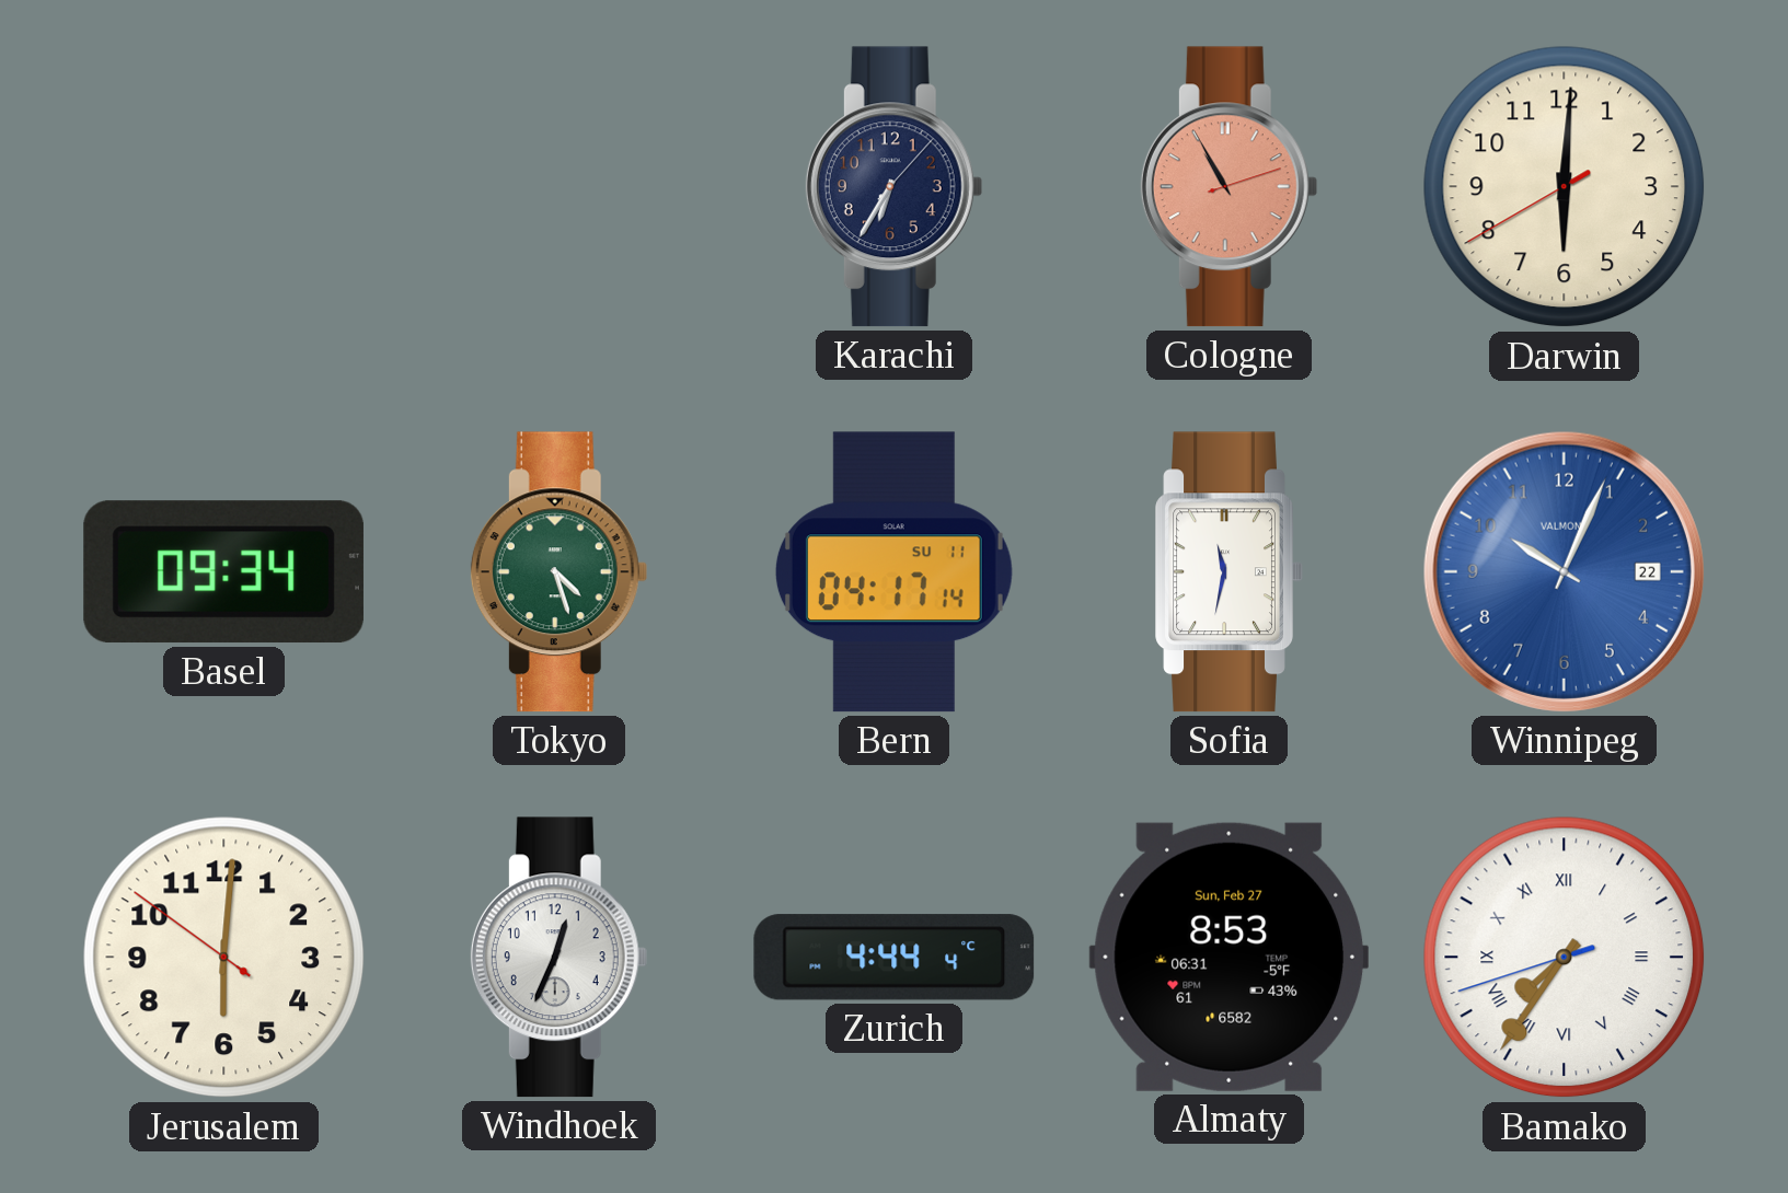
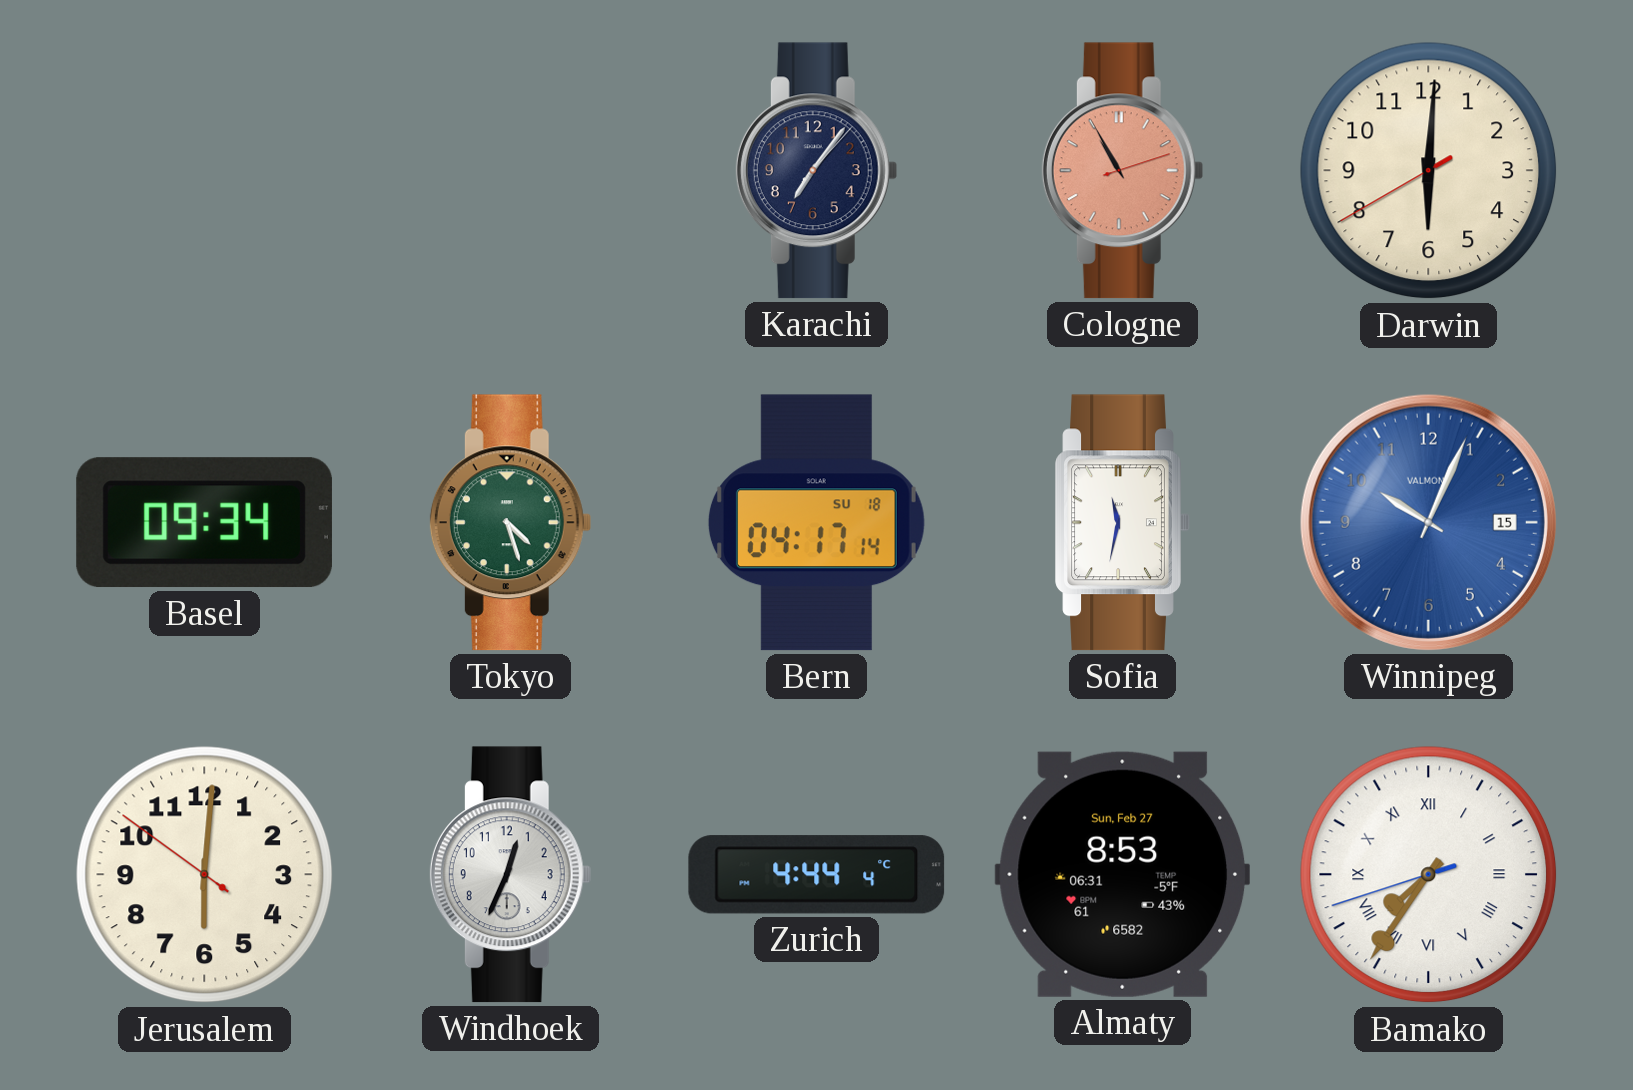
Karachi: 6:35 -> 7:06
Bern date: SU 11 -> SU 18
Winnipeg date: 22 -> 15
